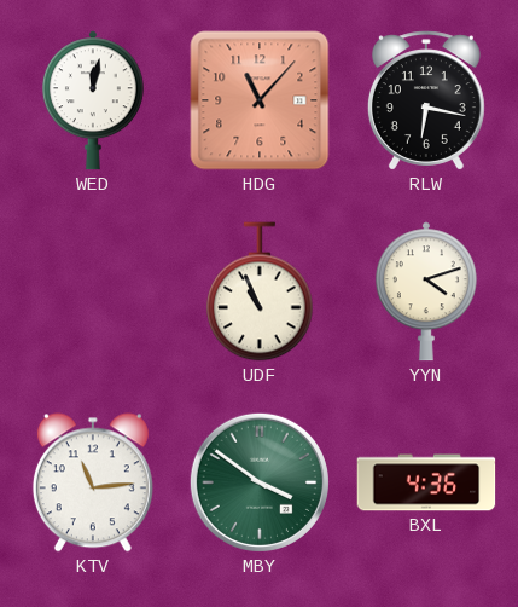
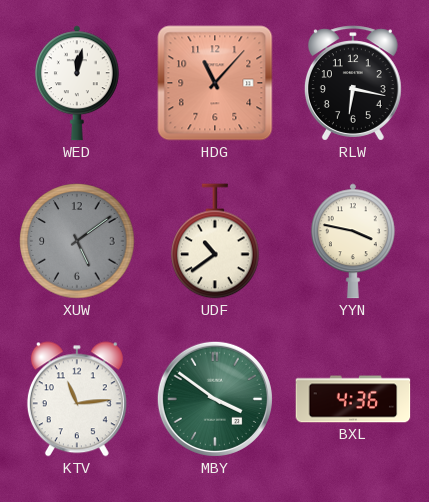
XUW: none -> 5:09
UDF: 10:56 -> 10:39
YYN: 4:12 -> 3:47
